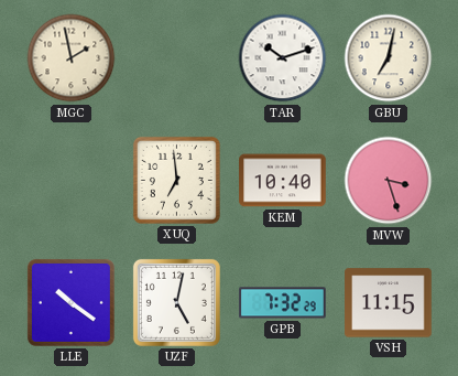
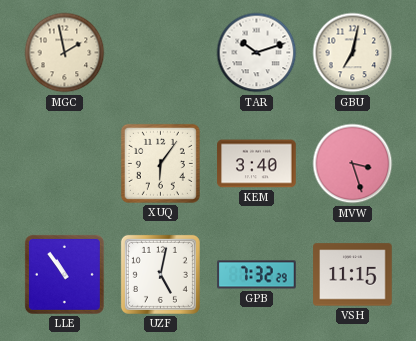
XUQ: 6:59 -> 6:06
KEM: 10:40 -> 3:40
LLE: 10:21 -> 10:54
